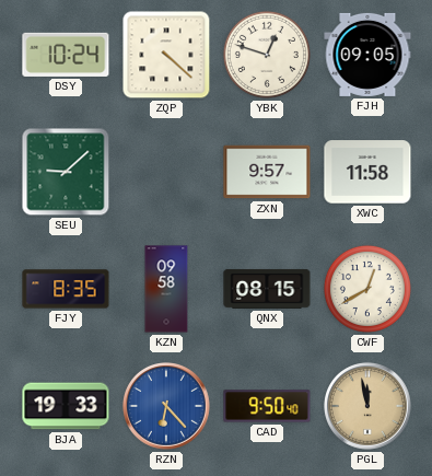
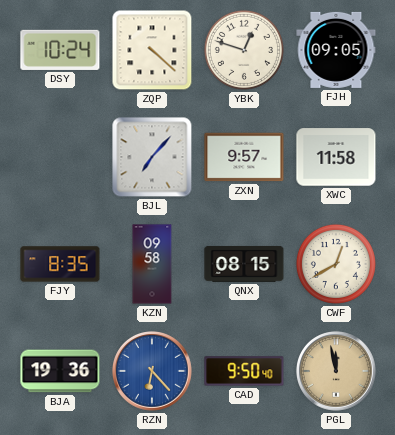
SEU: 9:08 -> none
BJL: none -> 7:07
BJA: 19:33 -> 19:36
